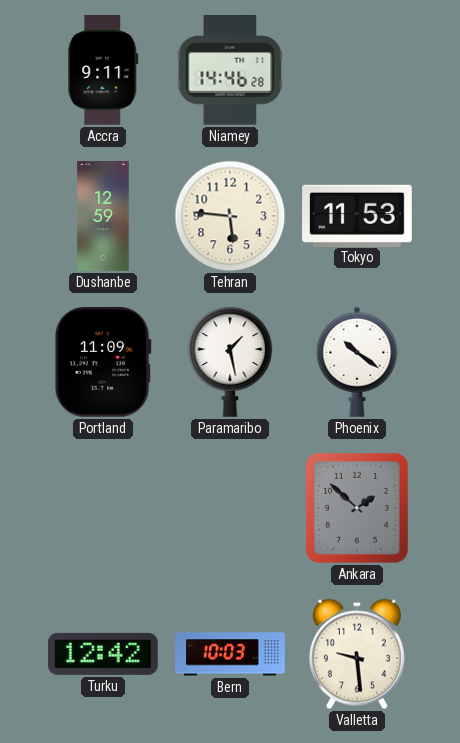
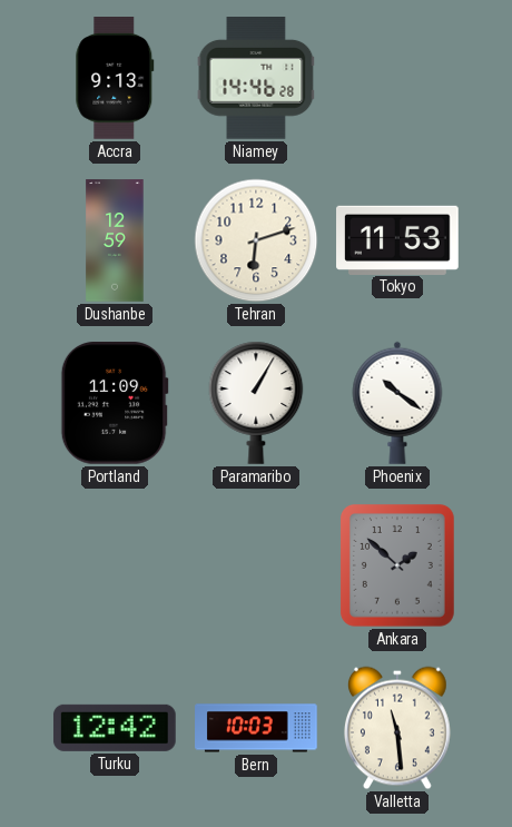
Accra: 9:11 -> 9:13
Tehran: 5:46 -> 6:12
Paramaribo: 1:28 -> 1:05
Valletta: 9:29 -> 11:29
